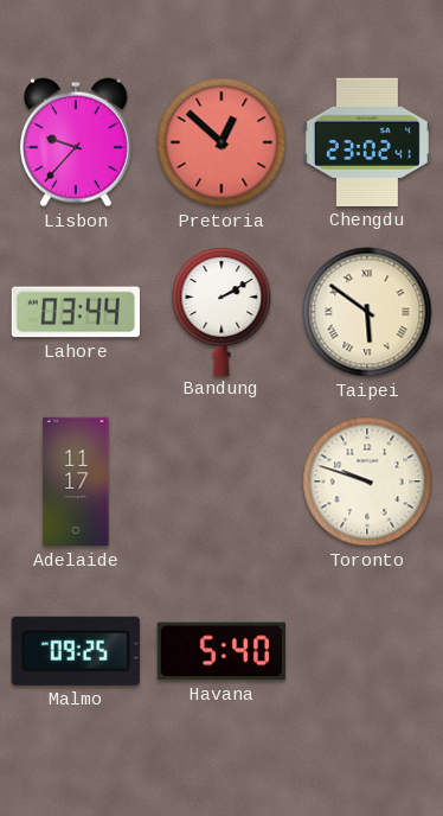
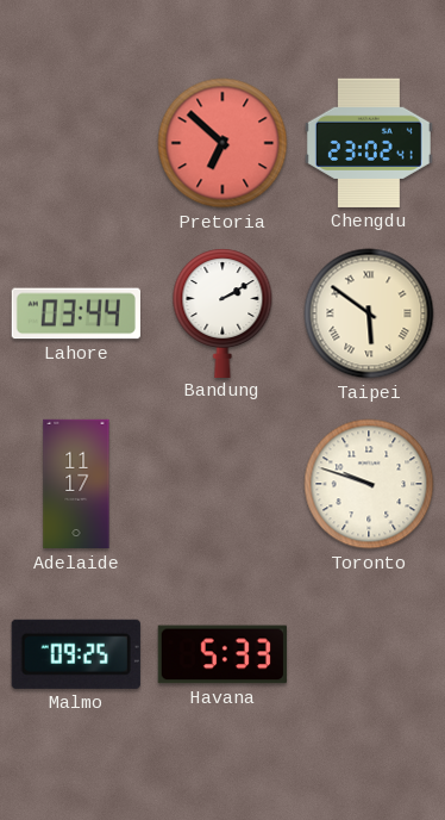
Lisbon: 9:37 -> none
Pretoria: 12:52 -> 6:52
Havana: 5:40 -> 5:33
